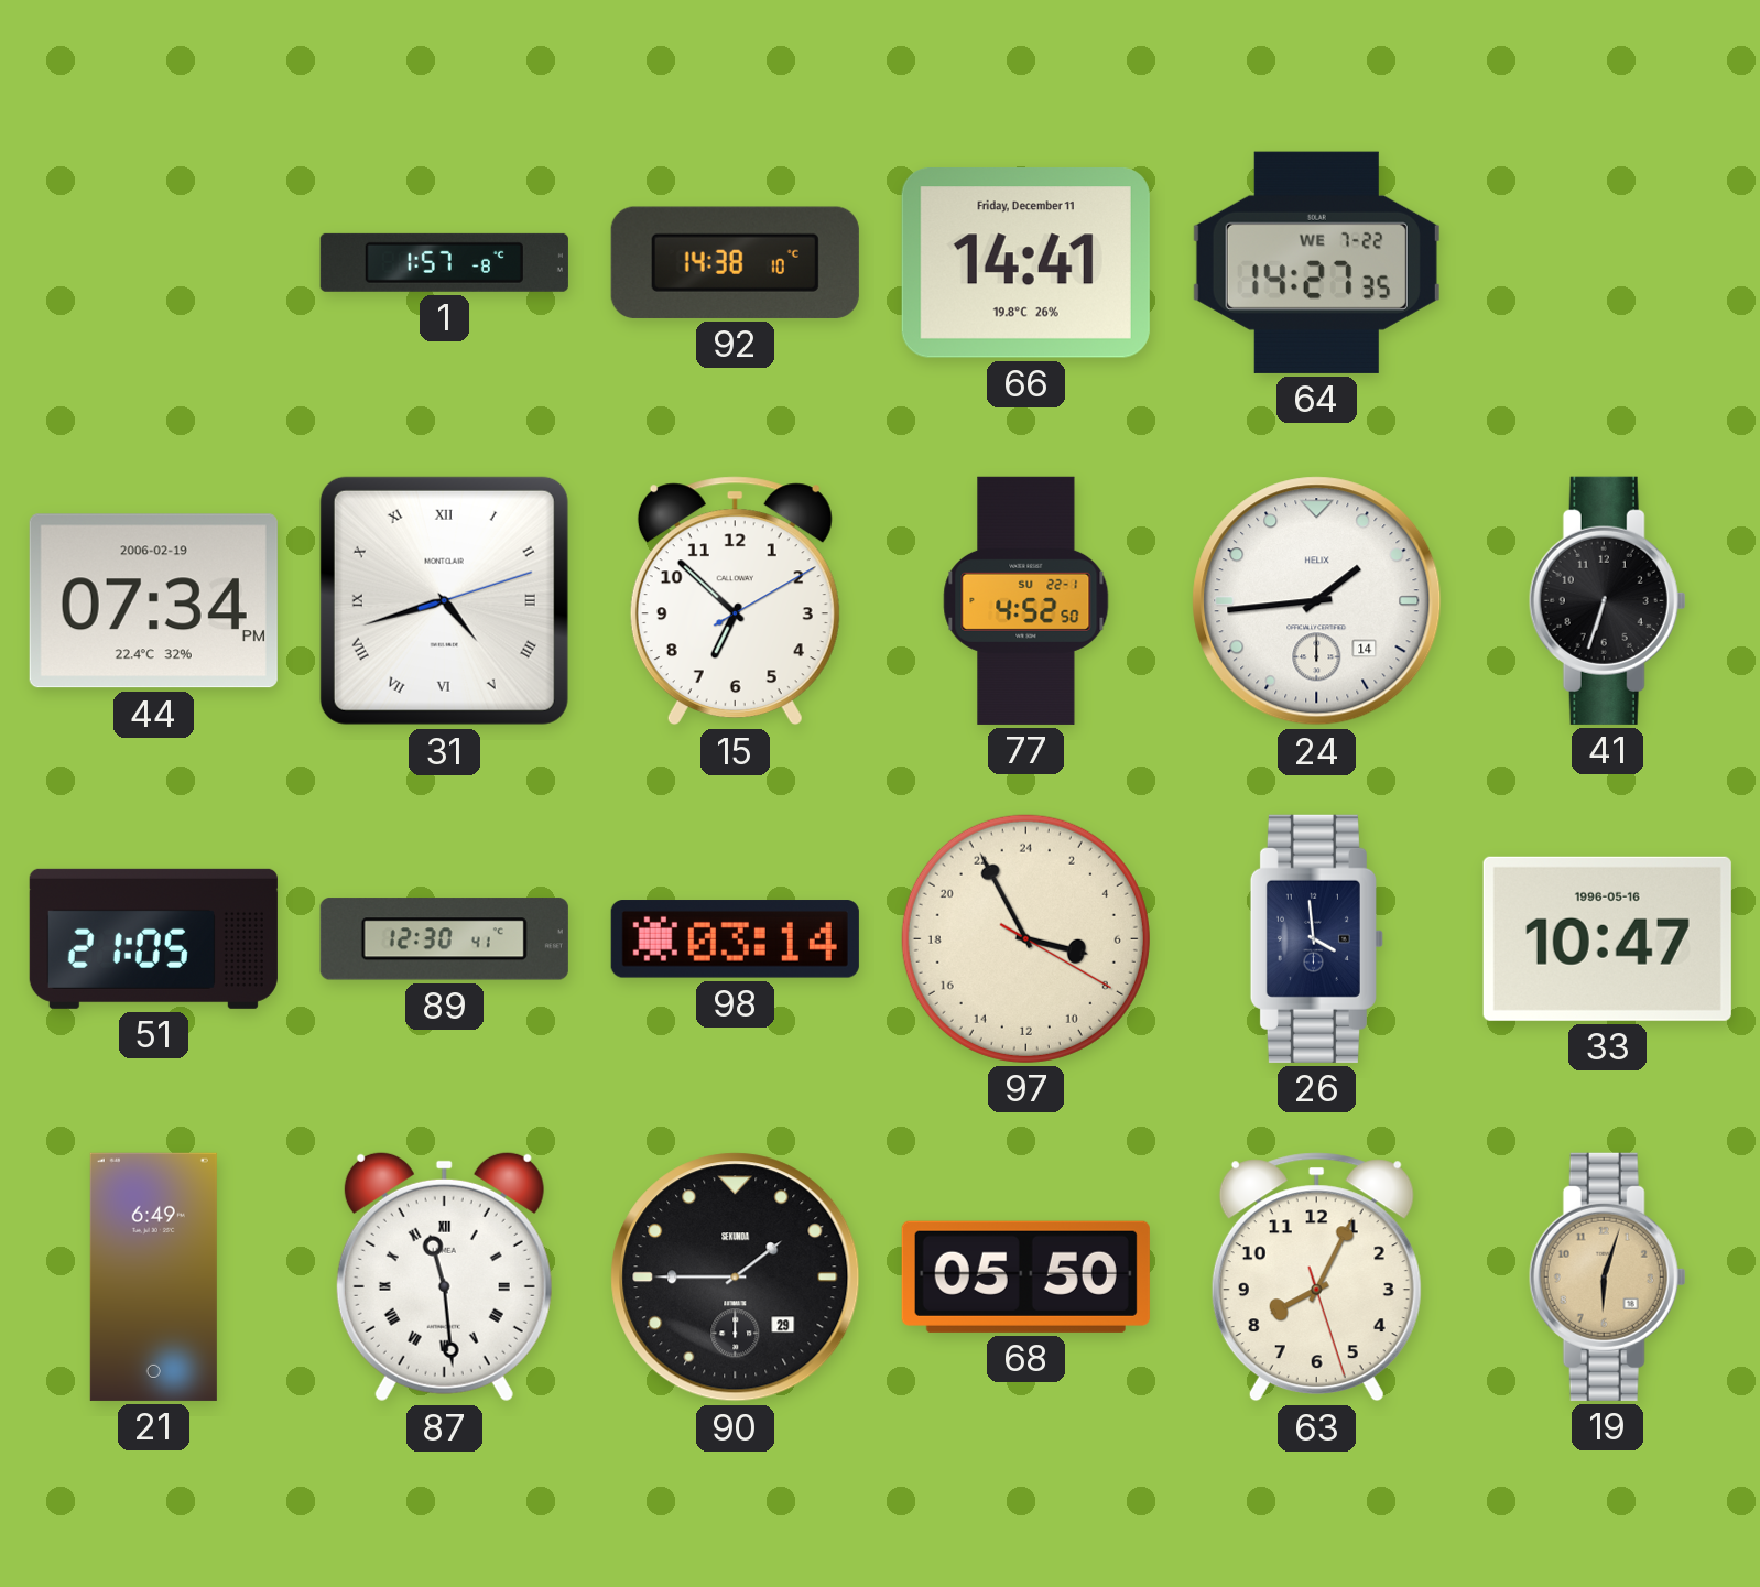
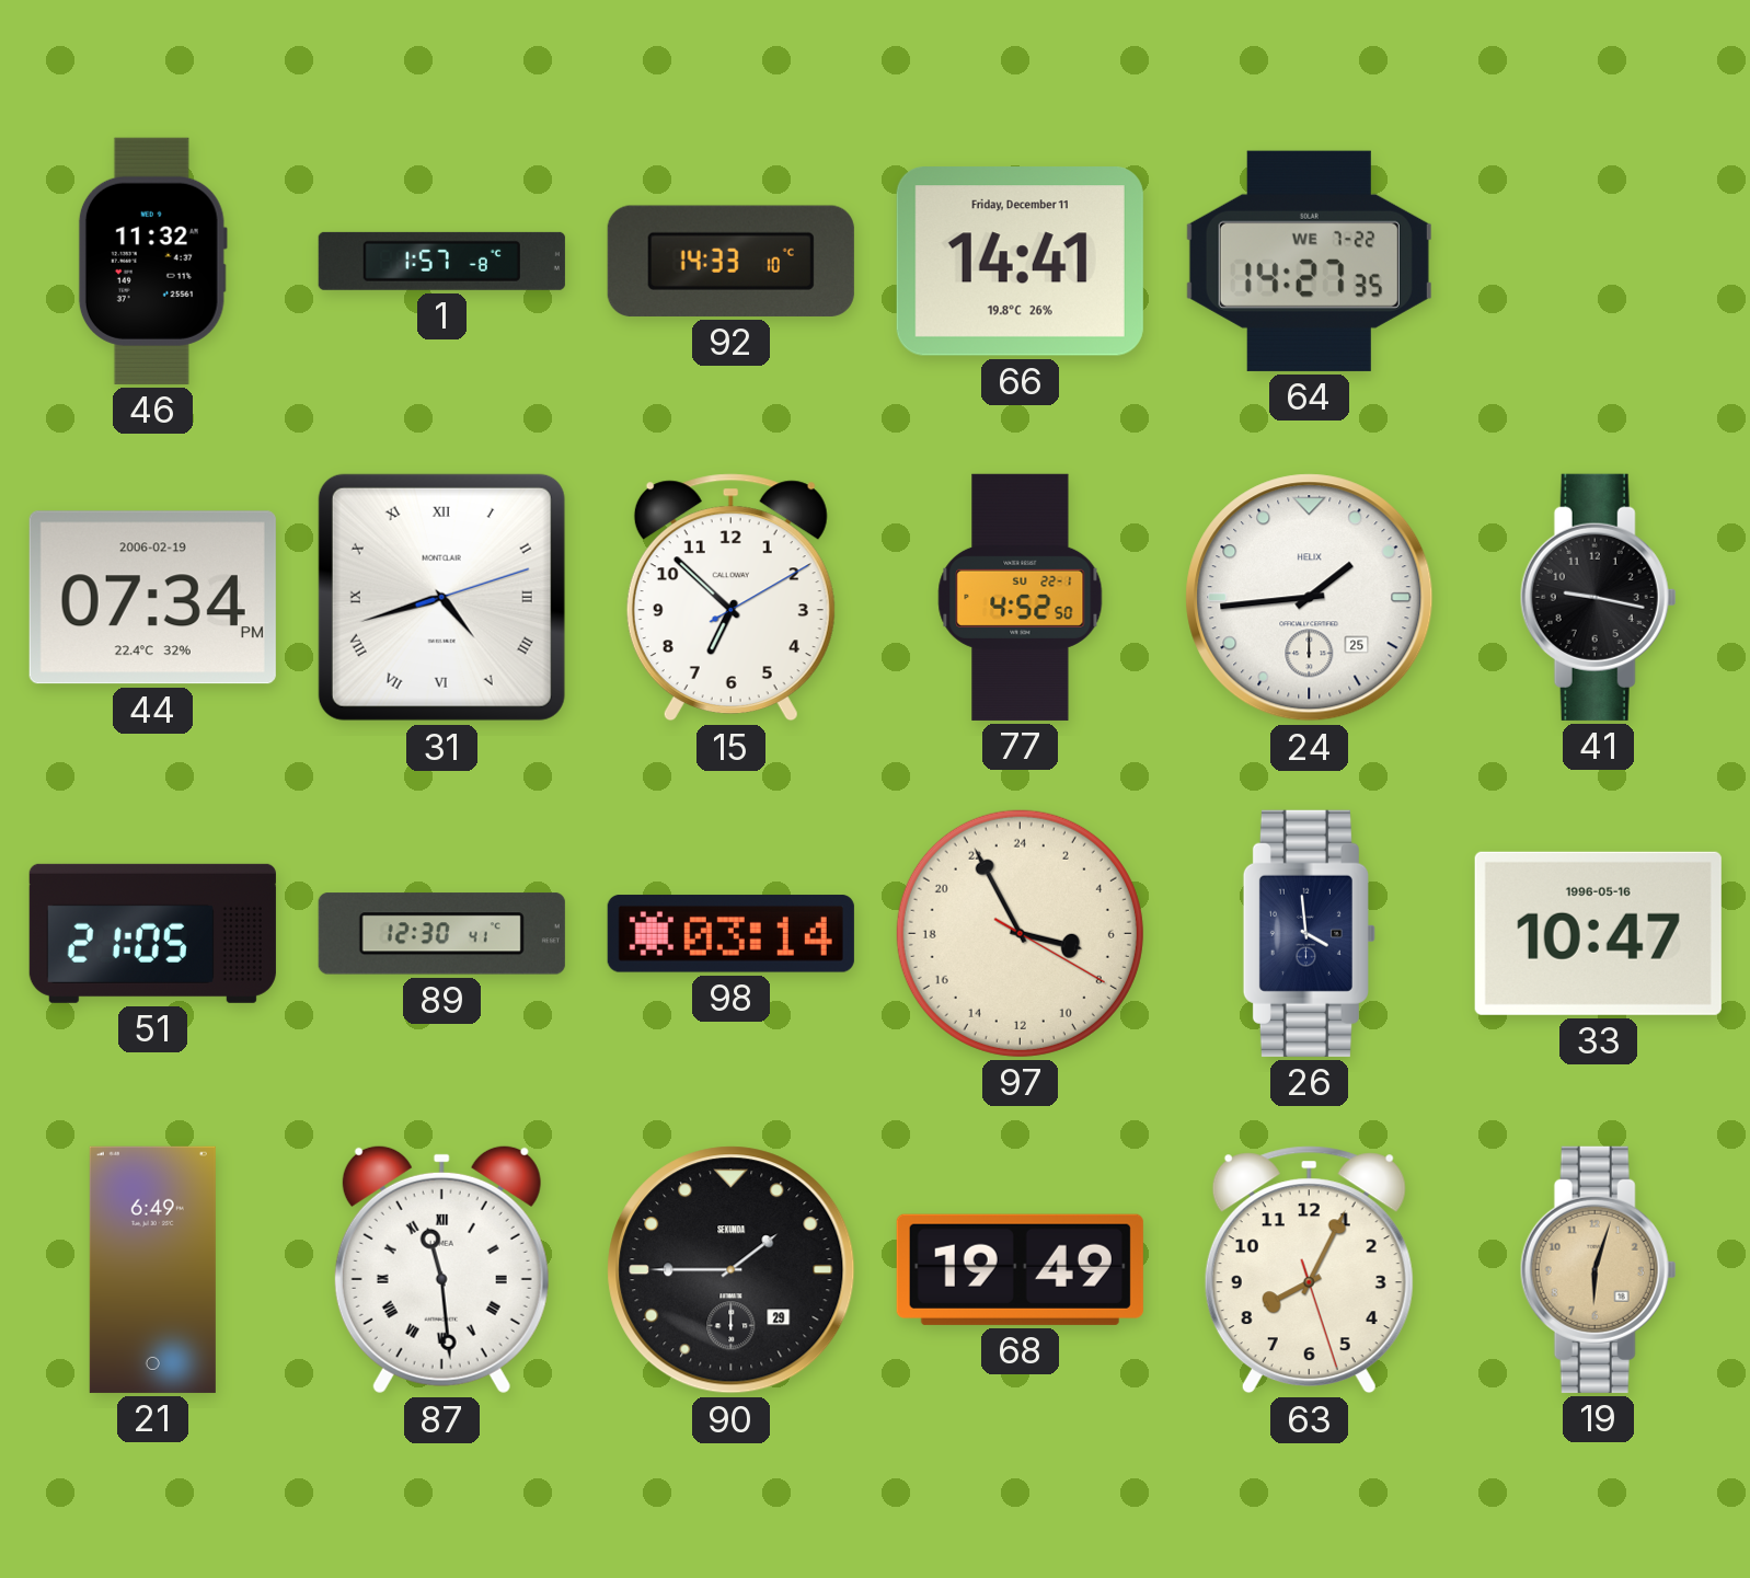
46: none -> 11:32
92: 14:38 -> 14:33
24 date: 14 -> 25
41: 6:33 -> 9:17
68: 05:50 -> 19:49
